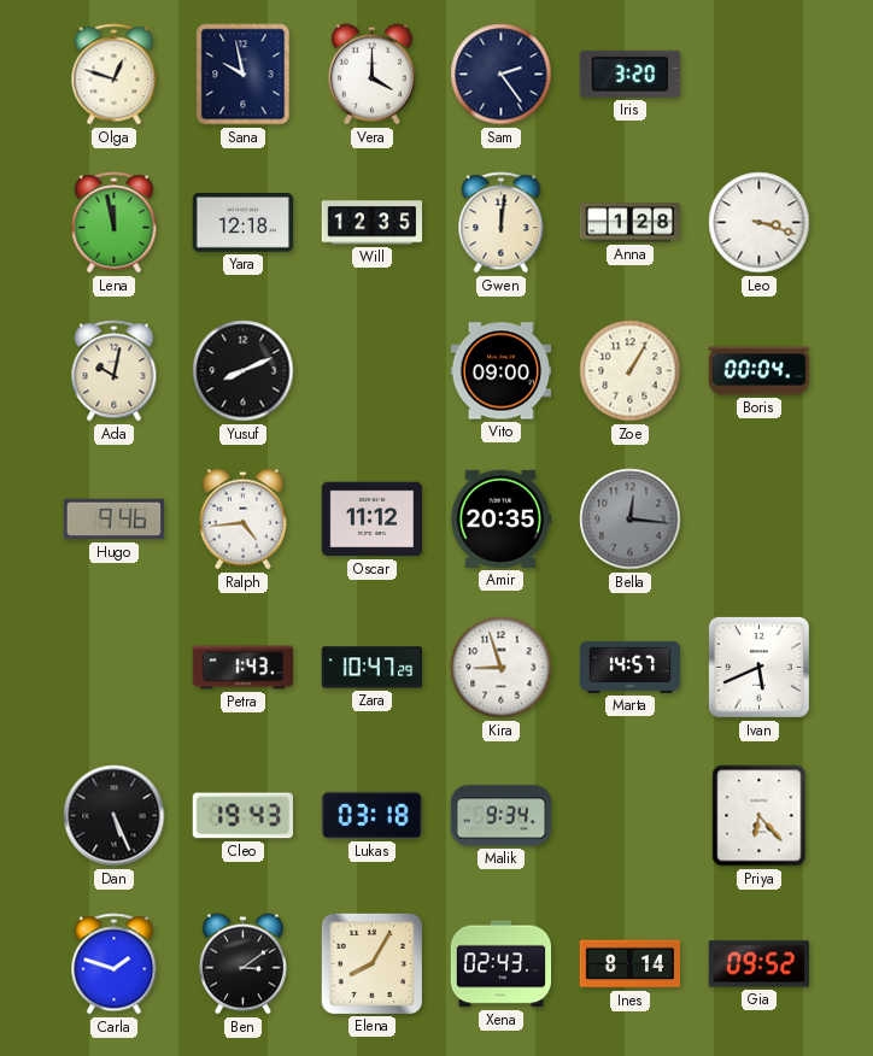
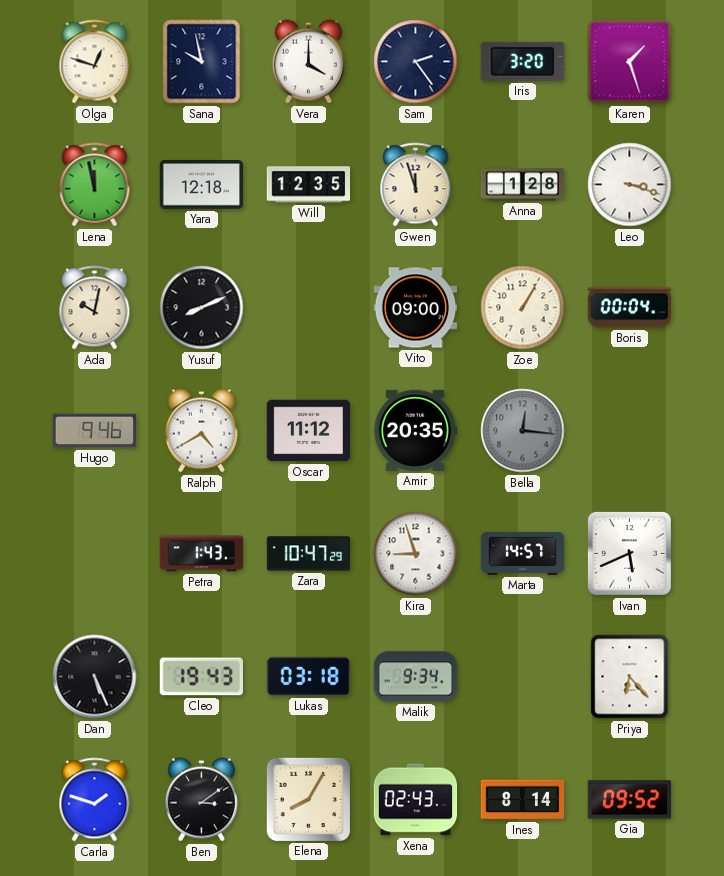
Karen: none -> 1:27
Gwen: 12:01 -> 11:57
Ralph: 4:44 -> 4:40
